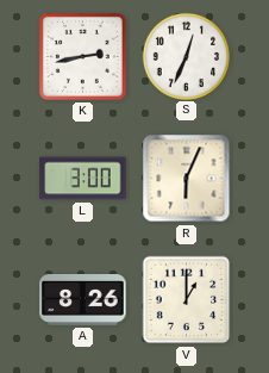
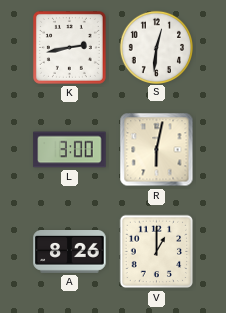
S: 12:34 -> 12:31
R: 6:04 -> 6:02
